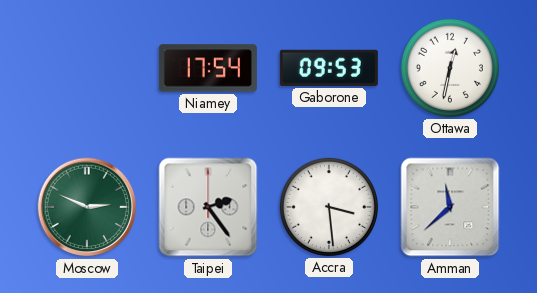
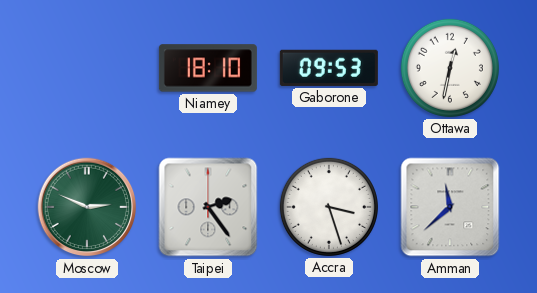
Niamey: 17:54 -> 18:10
Accra: 3:29 -> 3:27
